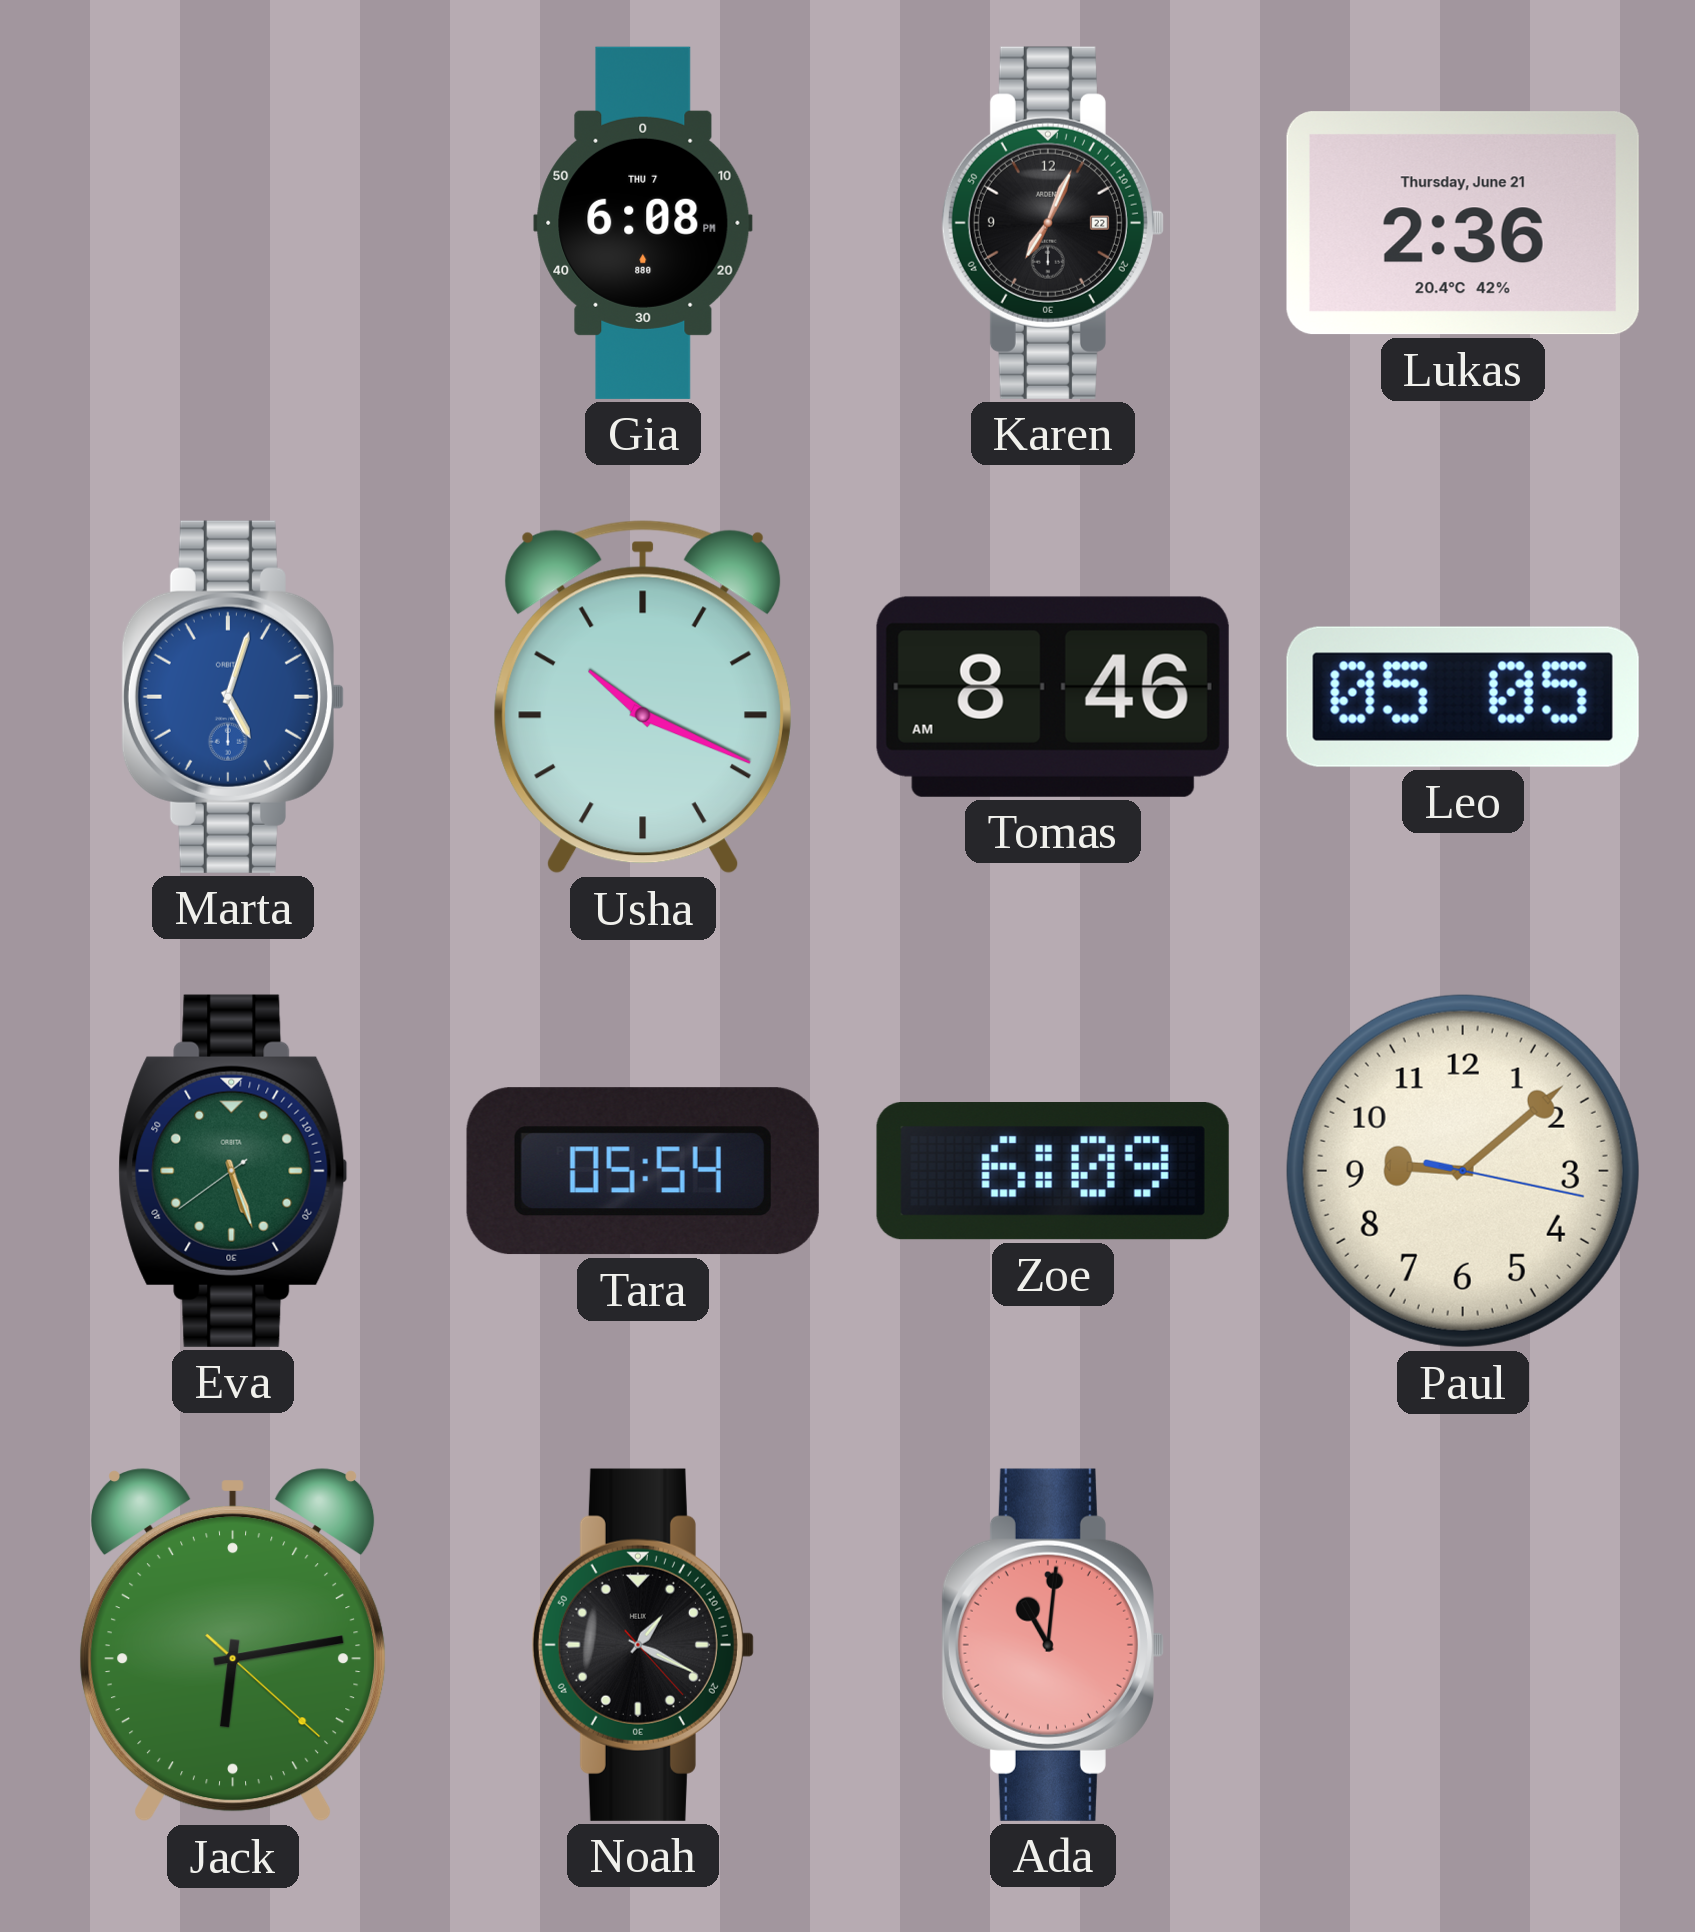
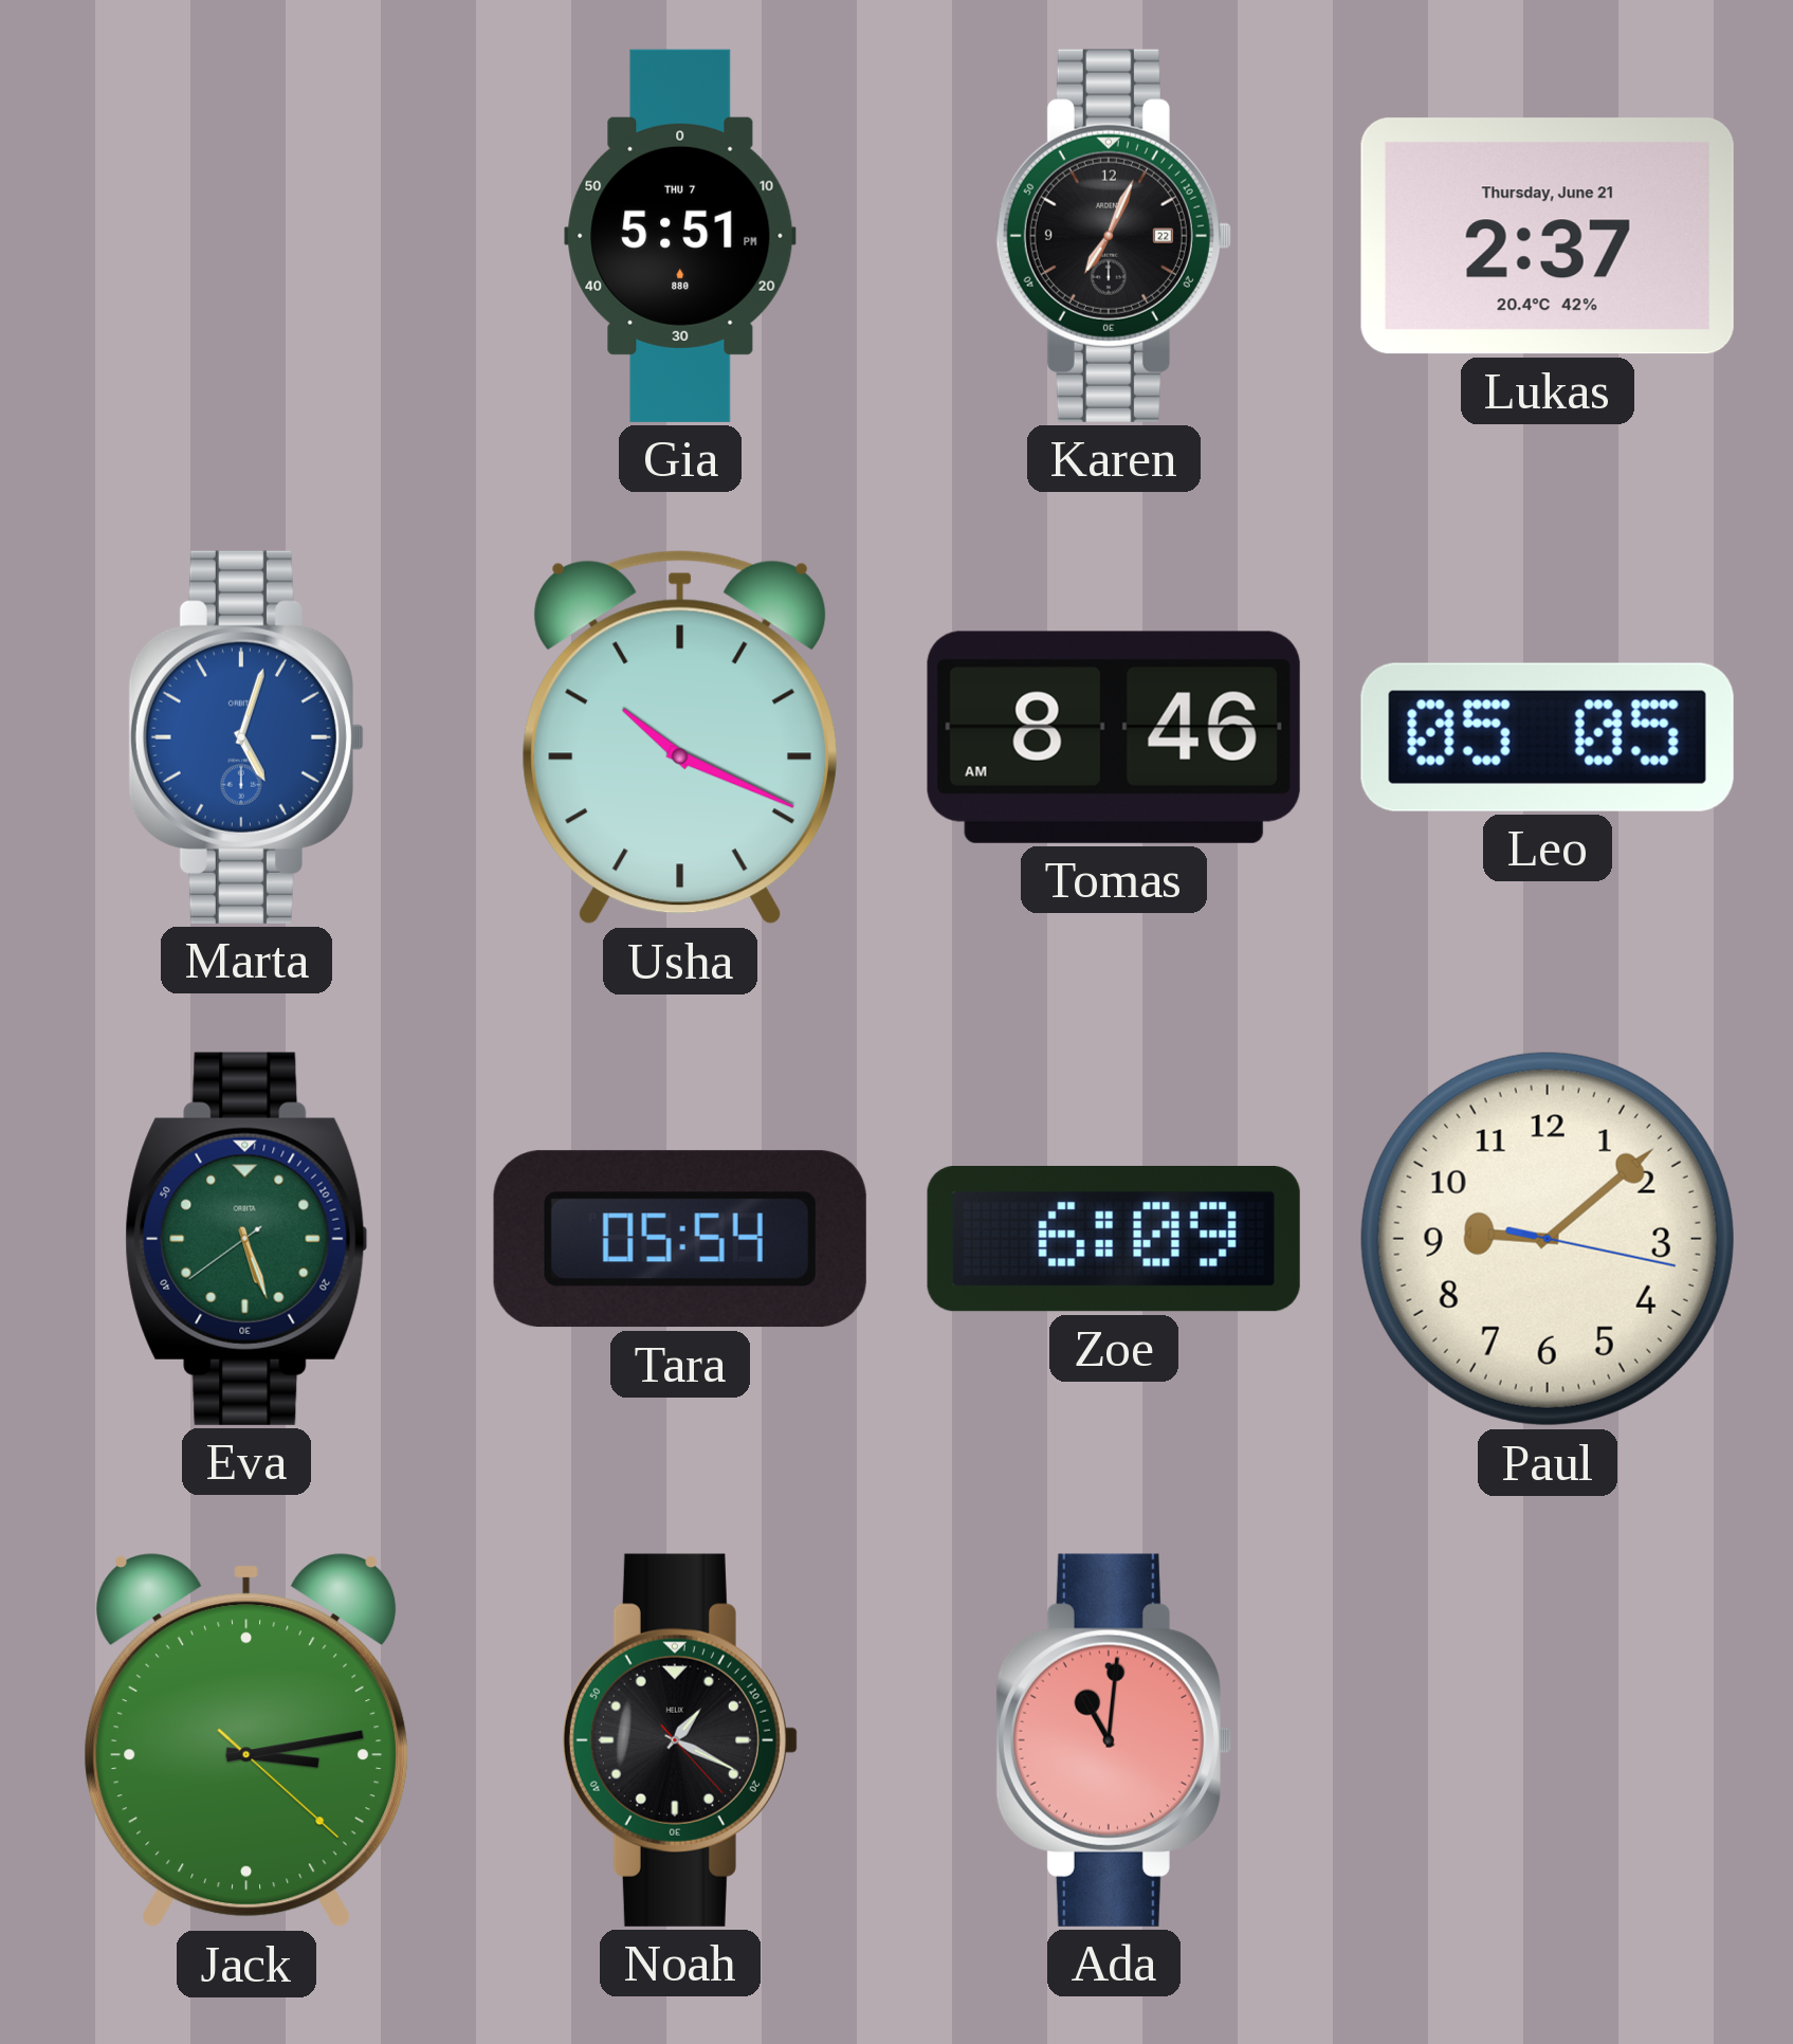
Gia: 6:08 -> 5:51
Lukas: 2:36 -> 2:37
Jack: 6:13 -> 3:13
